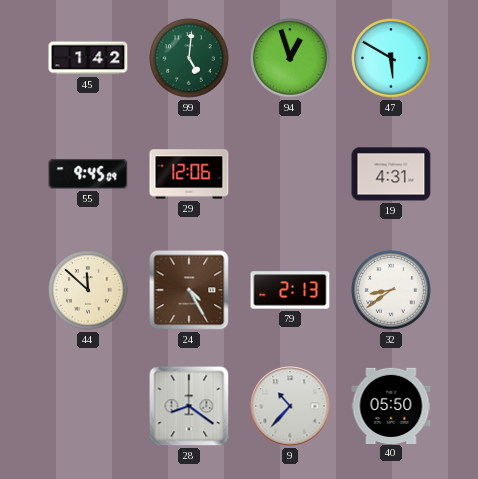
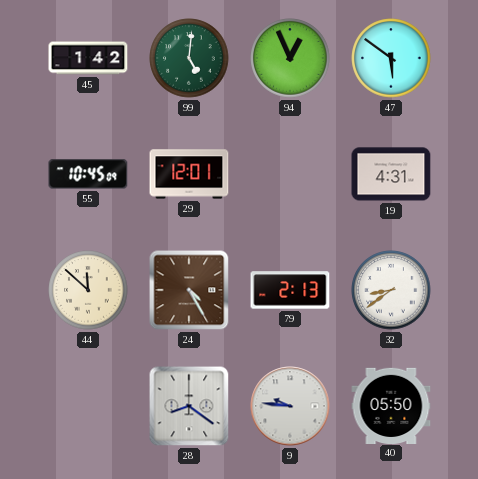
94: 12:57 -> 12:56
47: 5:50 -> 5:51
55: 9:45 -> 10:45
29: 12:06 -> 12:01
9: 10:37 -> 9:46
